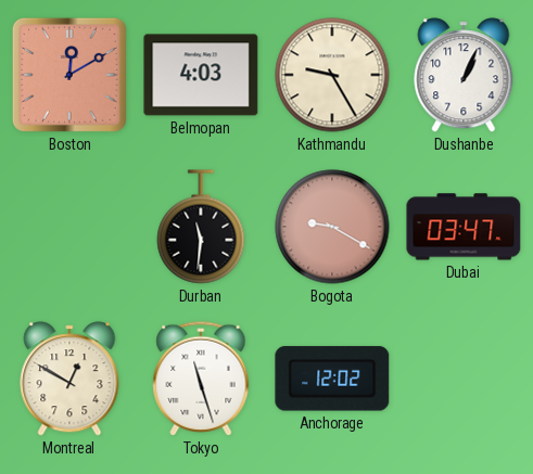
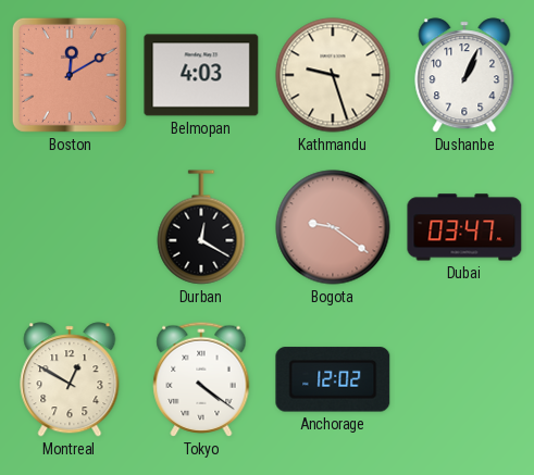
Kathmandu: 9:25 -> 9:27
Durban: 11:31 -> 12:20
Bogota: 9:20 -> 9:21
Tokyo: 11:27 -> 4:21
